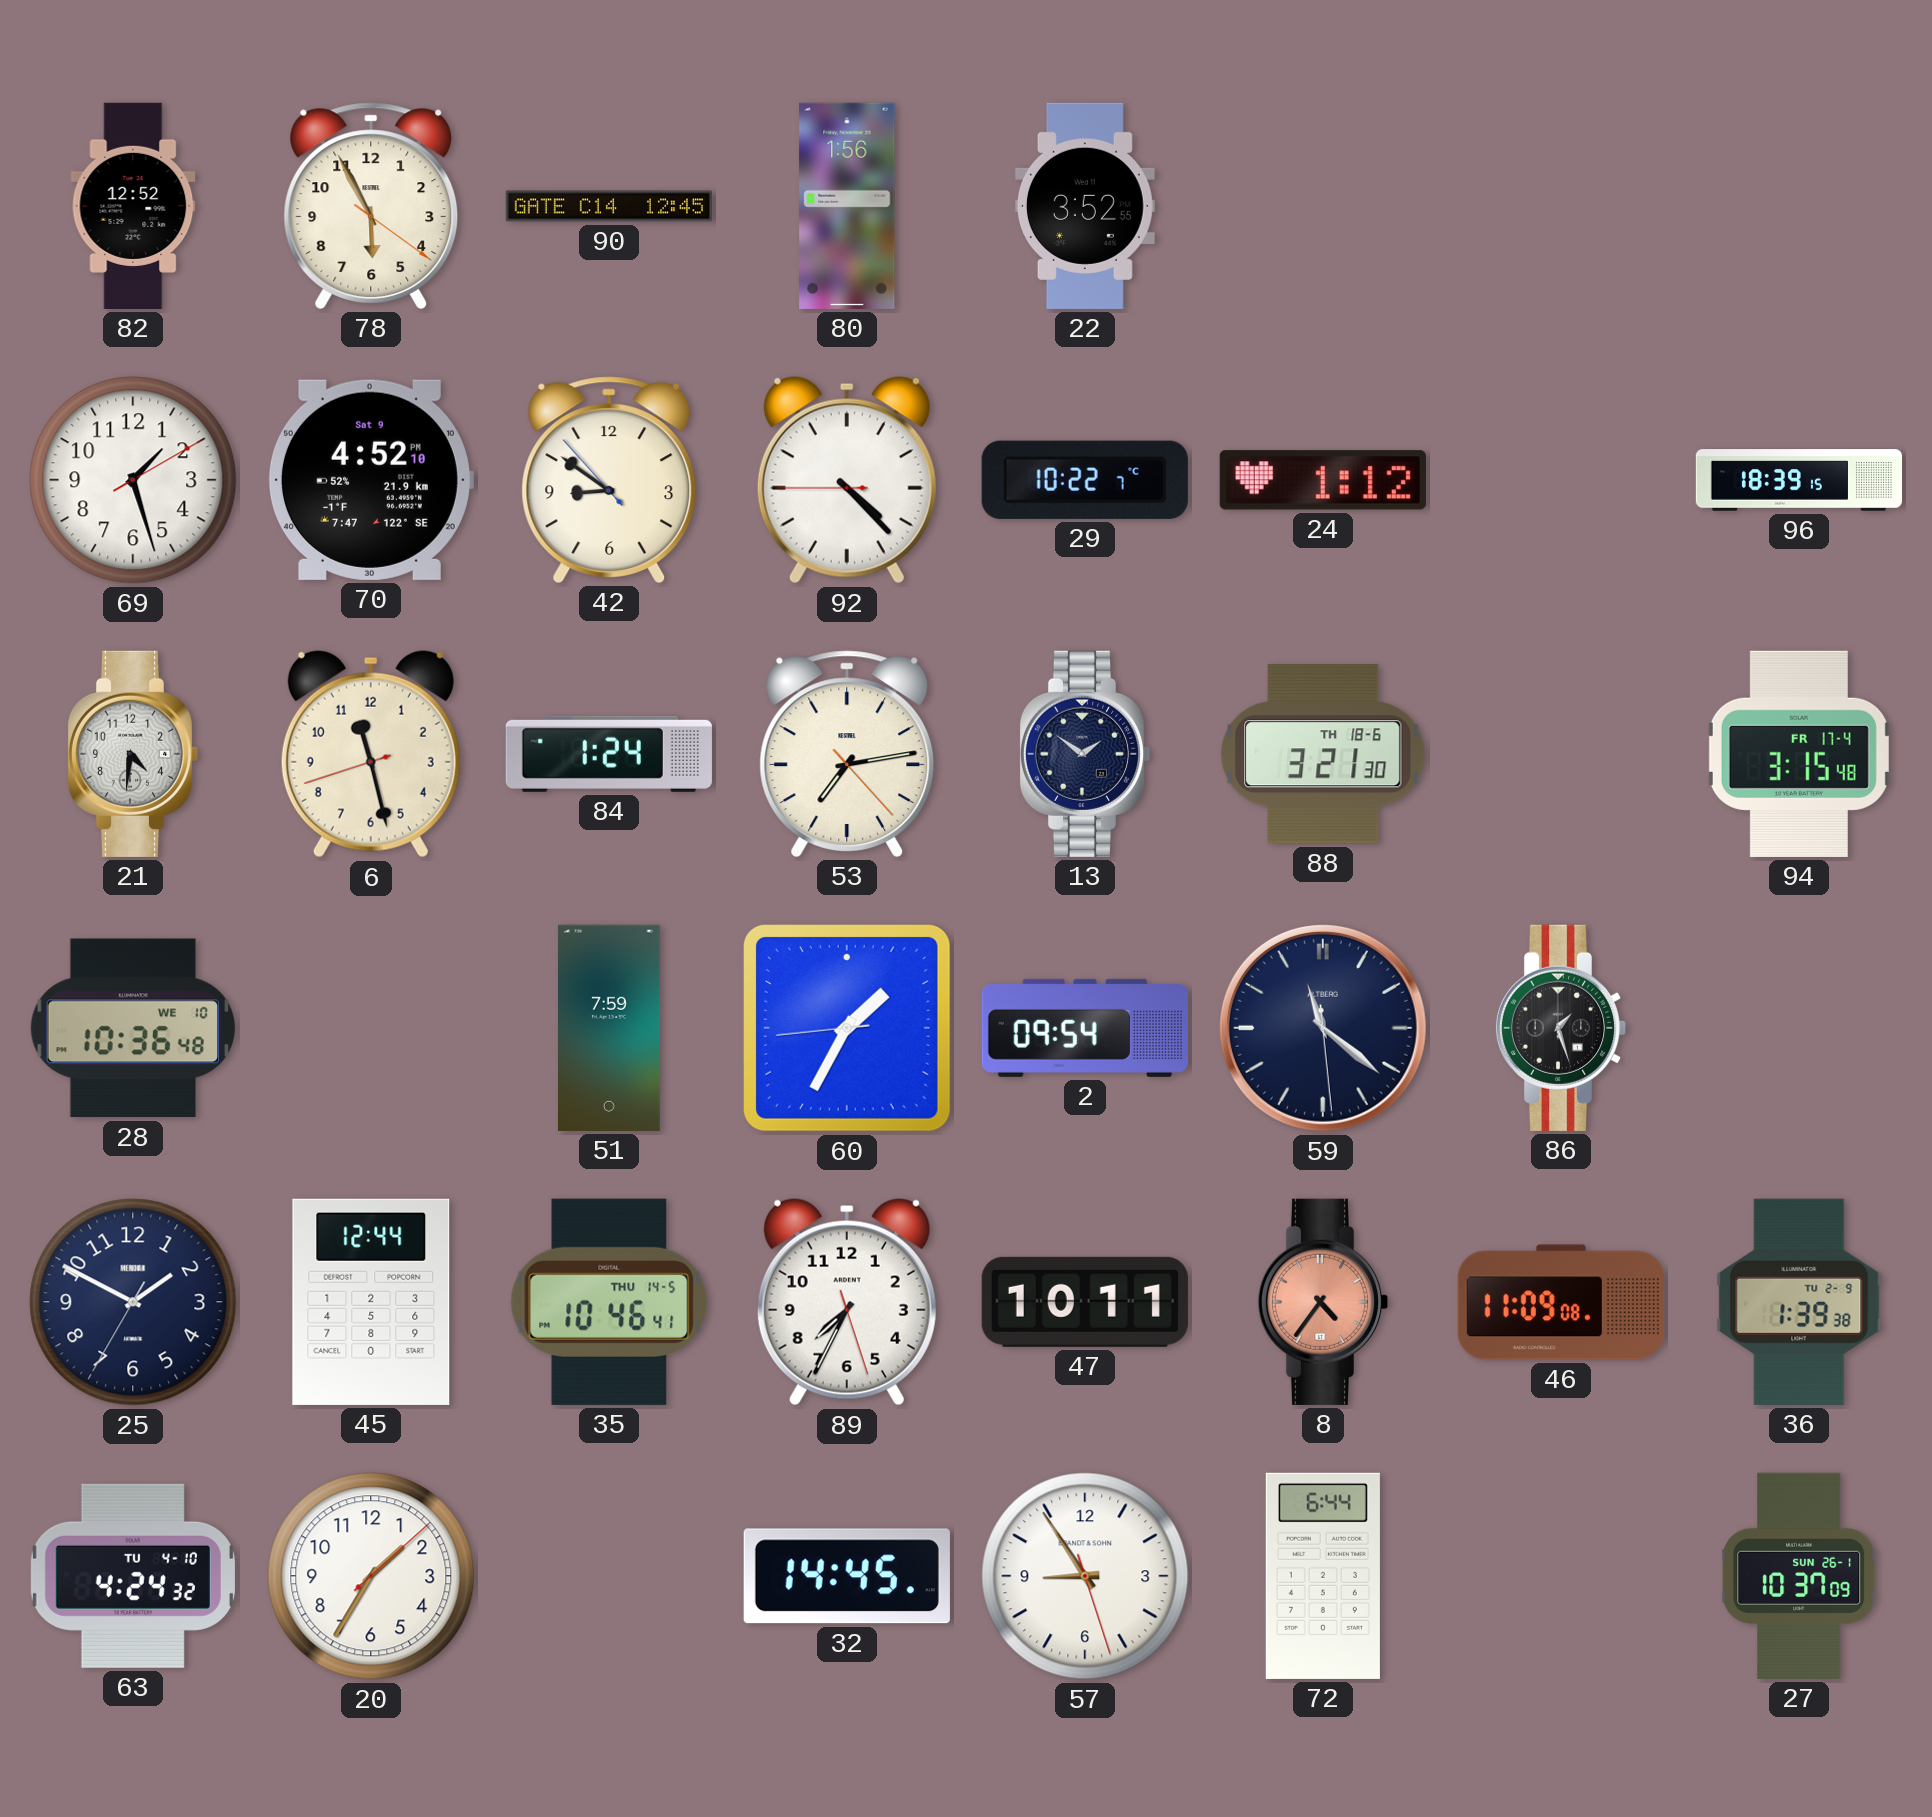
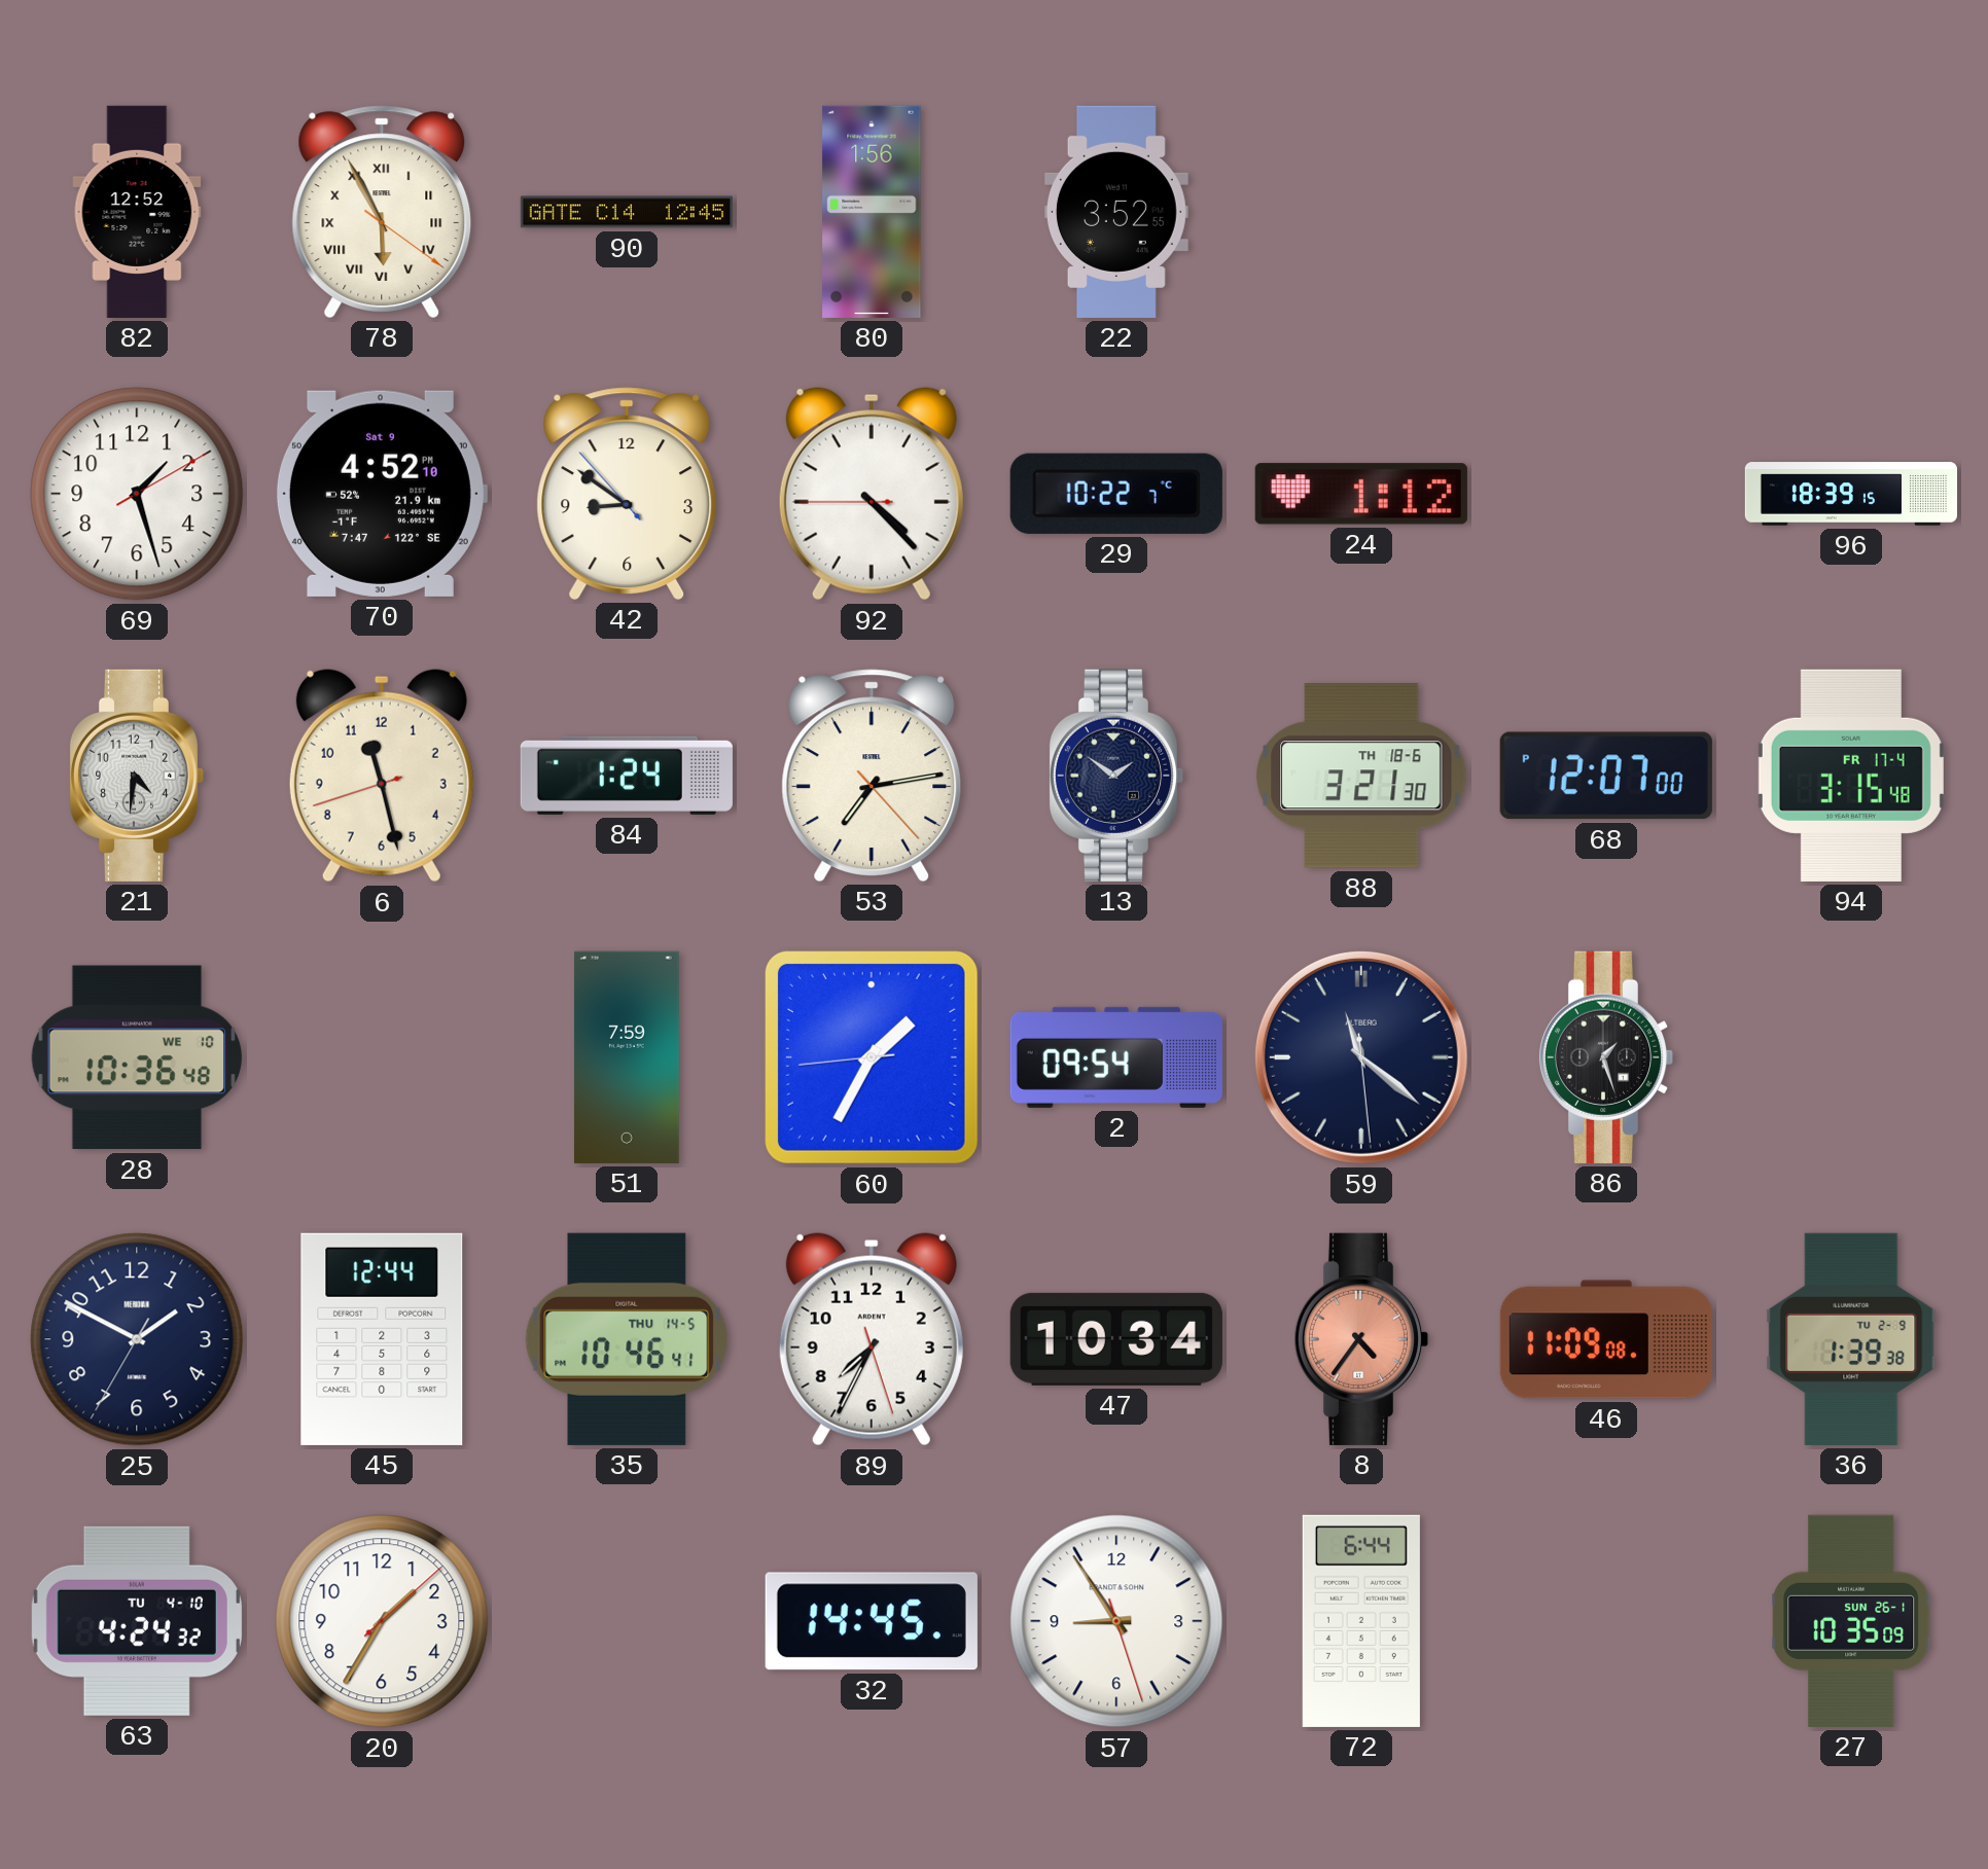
78 numerals: Arabic -> Roman
68: none -> 12:07
47: 10:11 -> 10:34
27: 10:37 -> 10:35
